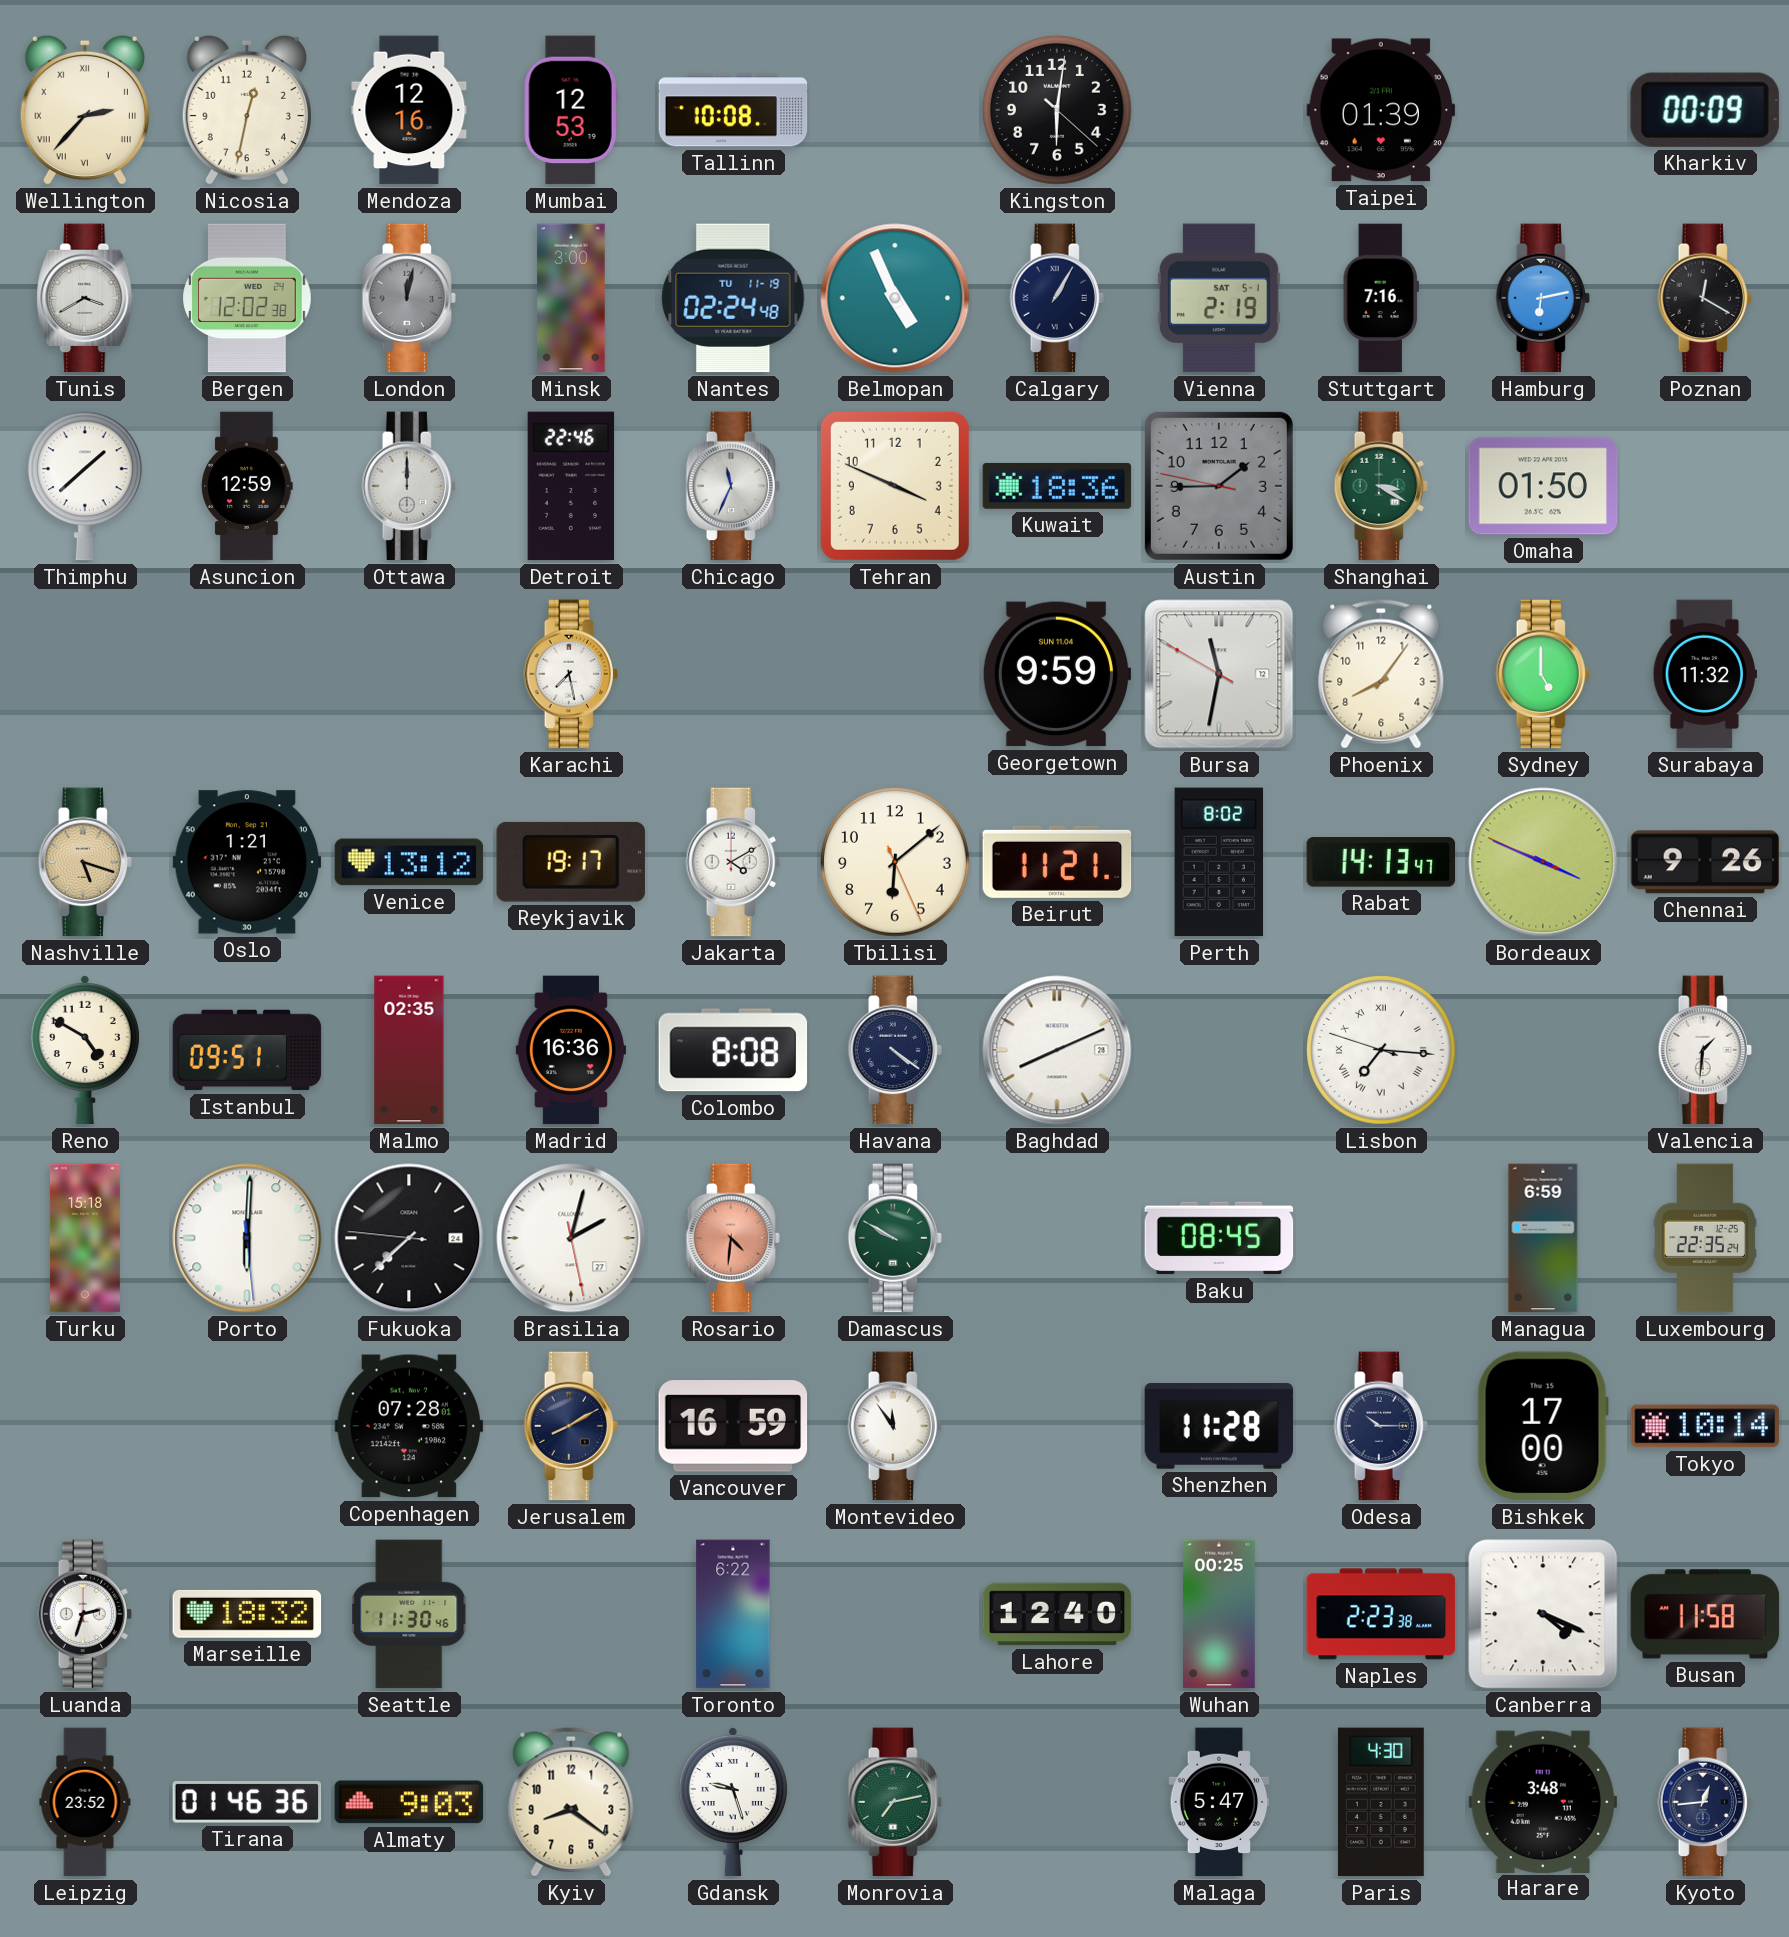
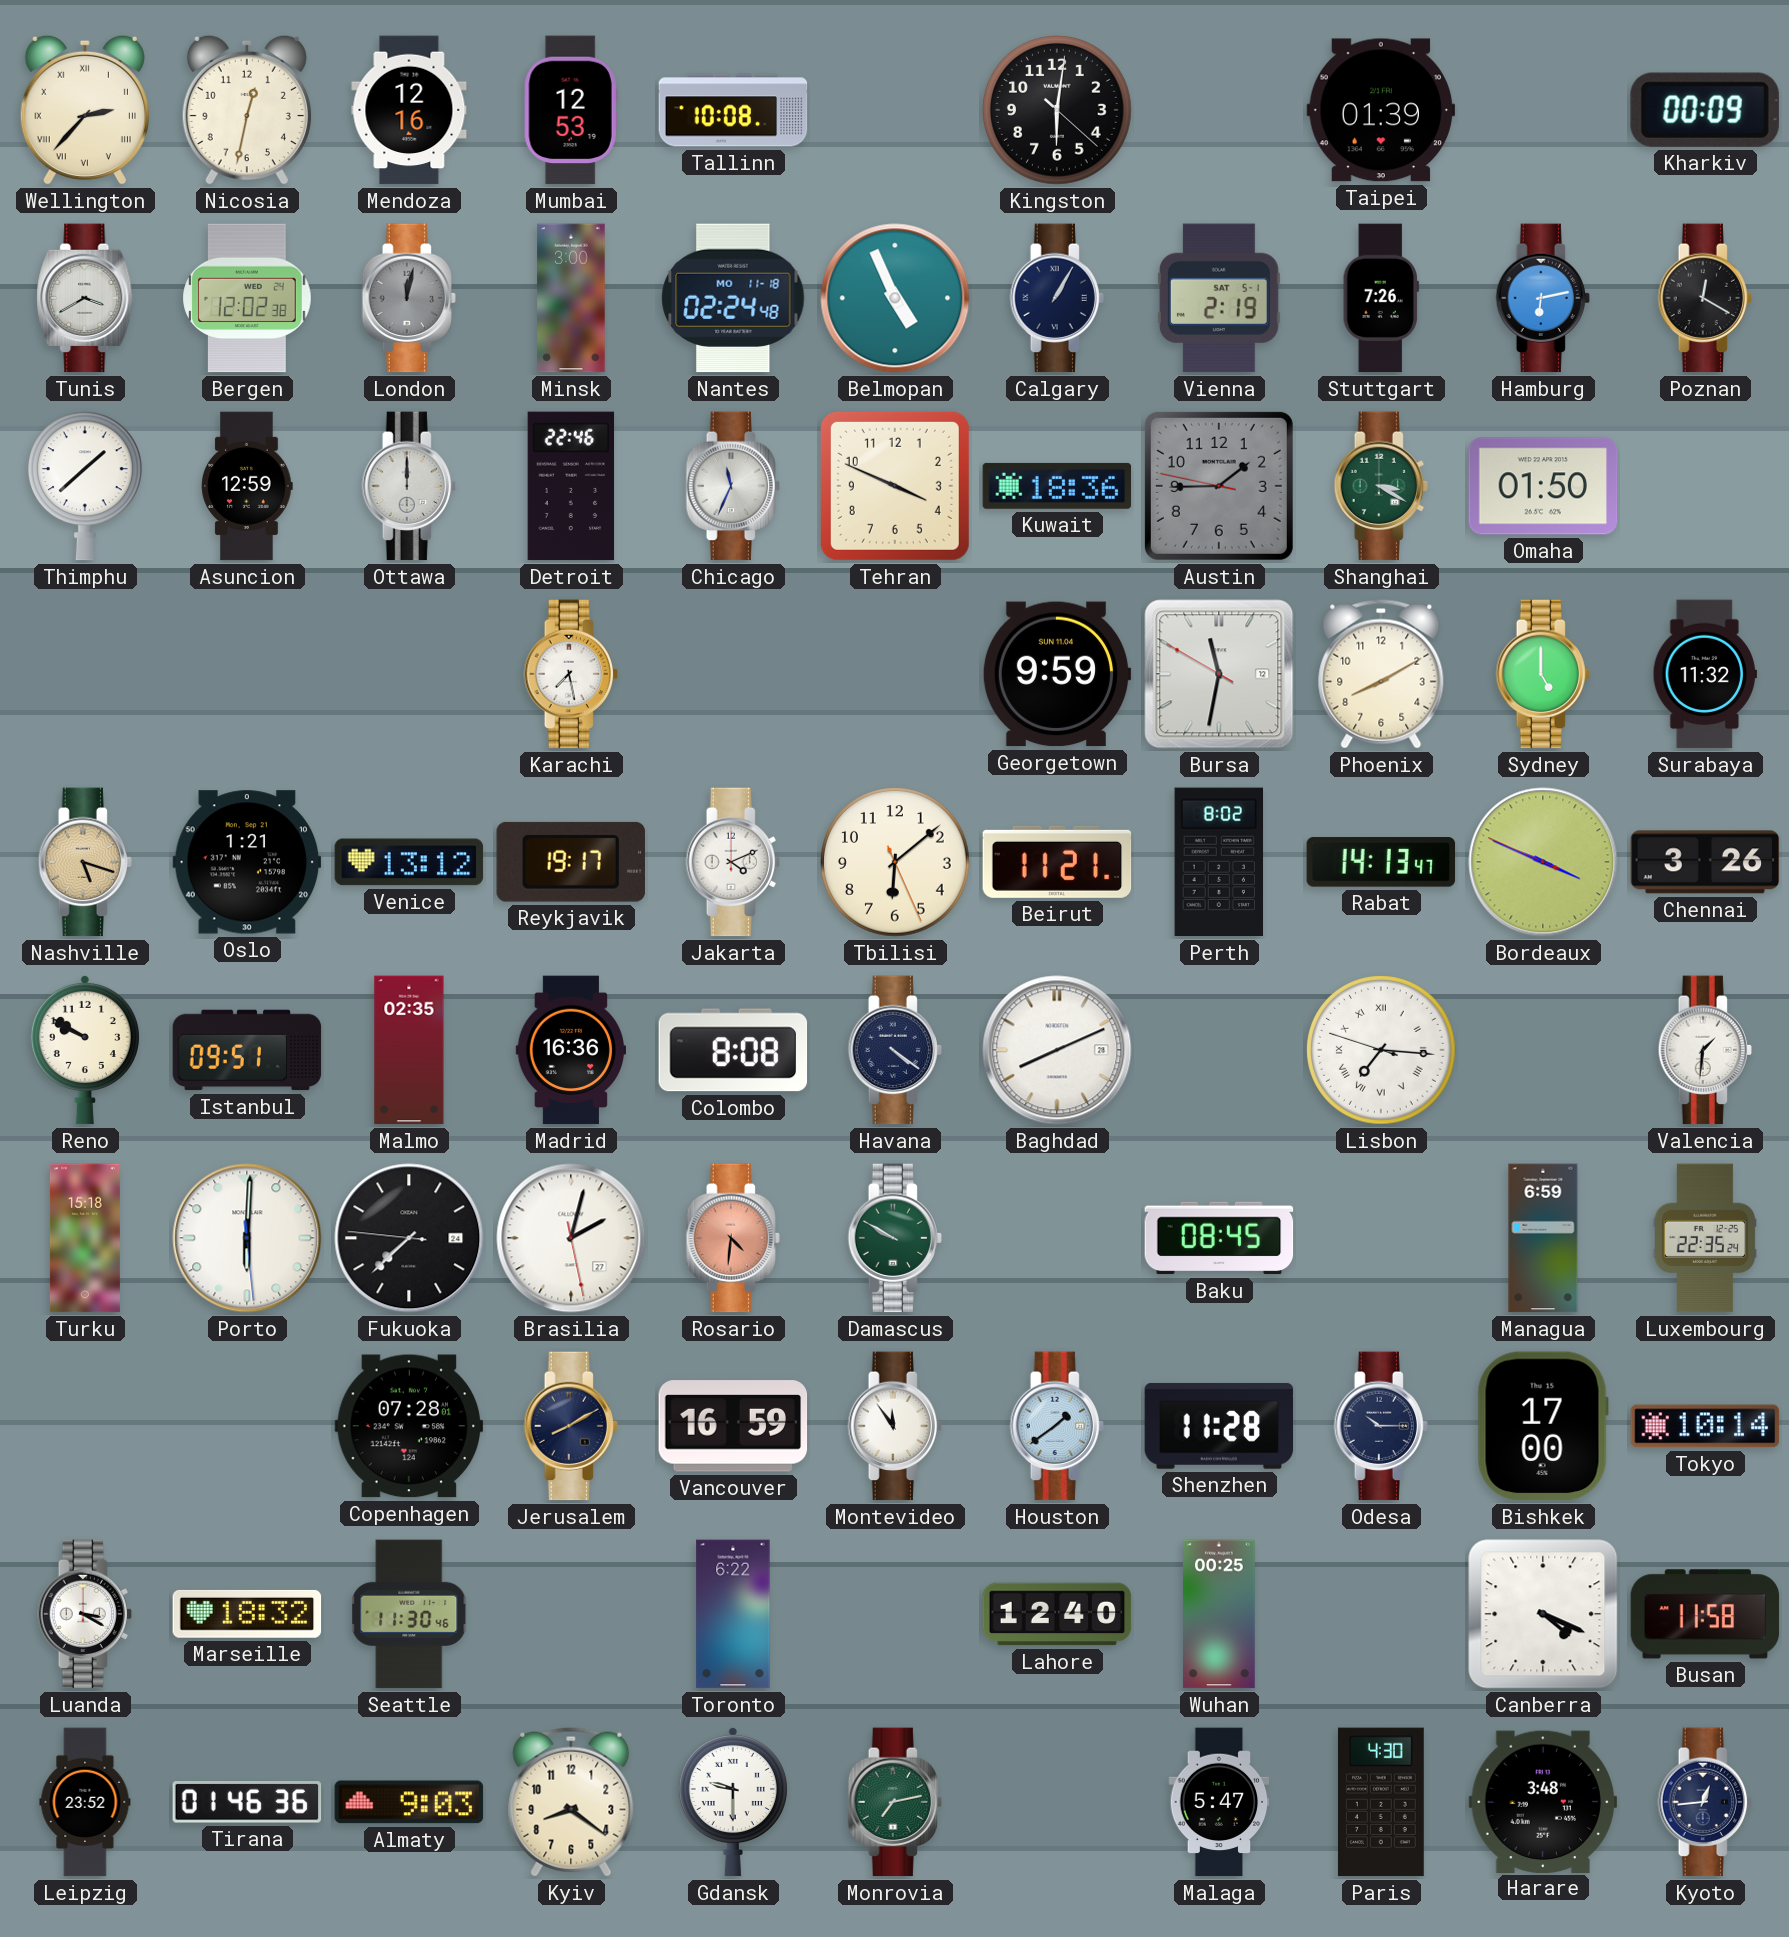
Nantes date: TU 11-19 -> MO 11-18
Stuttgart: 7:16 -> 7:26
Phoenix: 8:06 -> 8:10
Jakarta: 4:10 -> 4:11
Chennai: 9:26 -> 3:26
Reno: 4:50 -> 9:50
Houston: none -> 1:39
Luanda: 2:33 -> 3:20
Naples: 2:23 -> none
Gdansk: 9:27 -> 9:30
